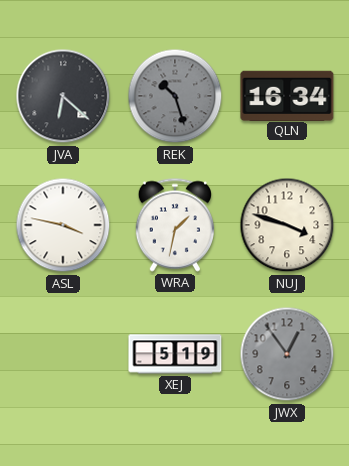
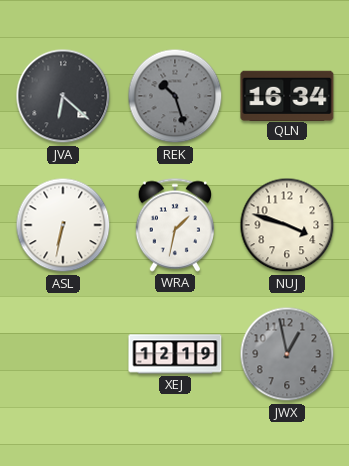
ASL: 3:47 -> 6:32
XEJ: 5:19 -> 12:19
JWX: 12:54 -> 12:58
